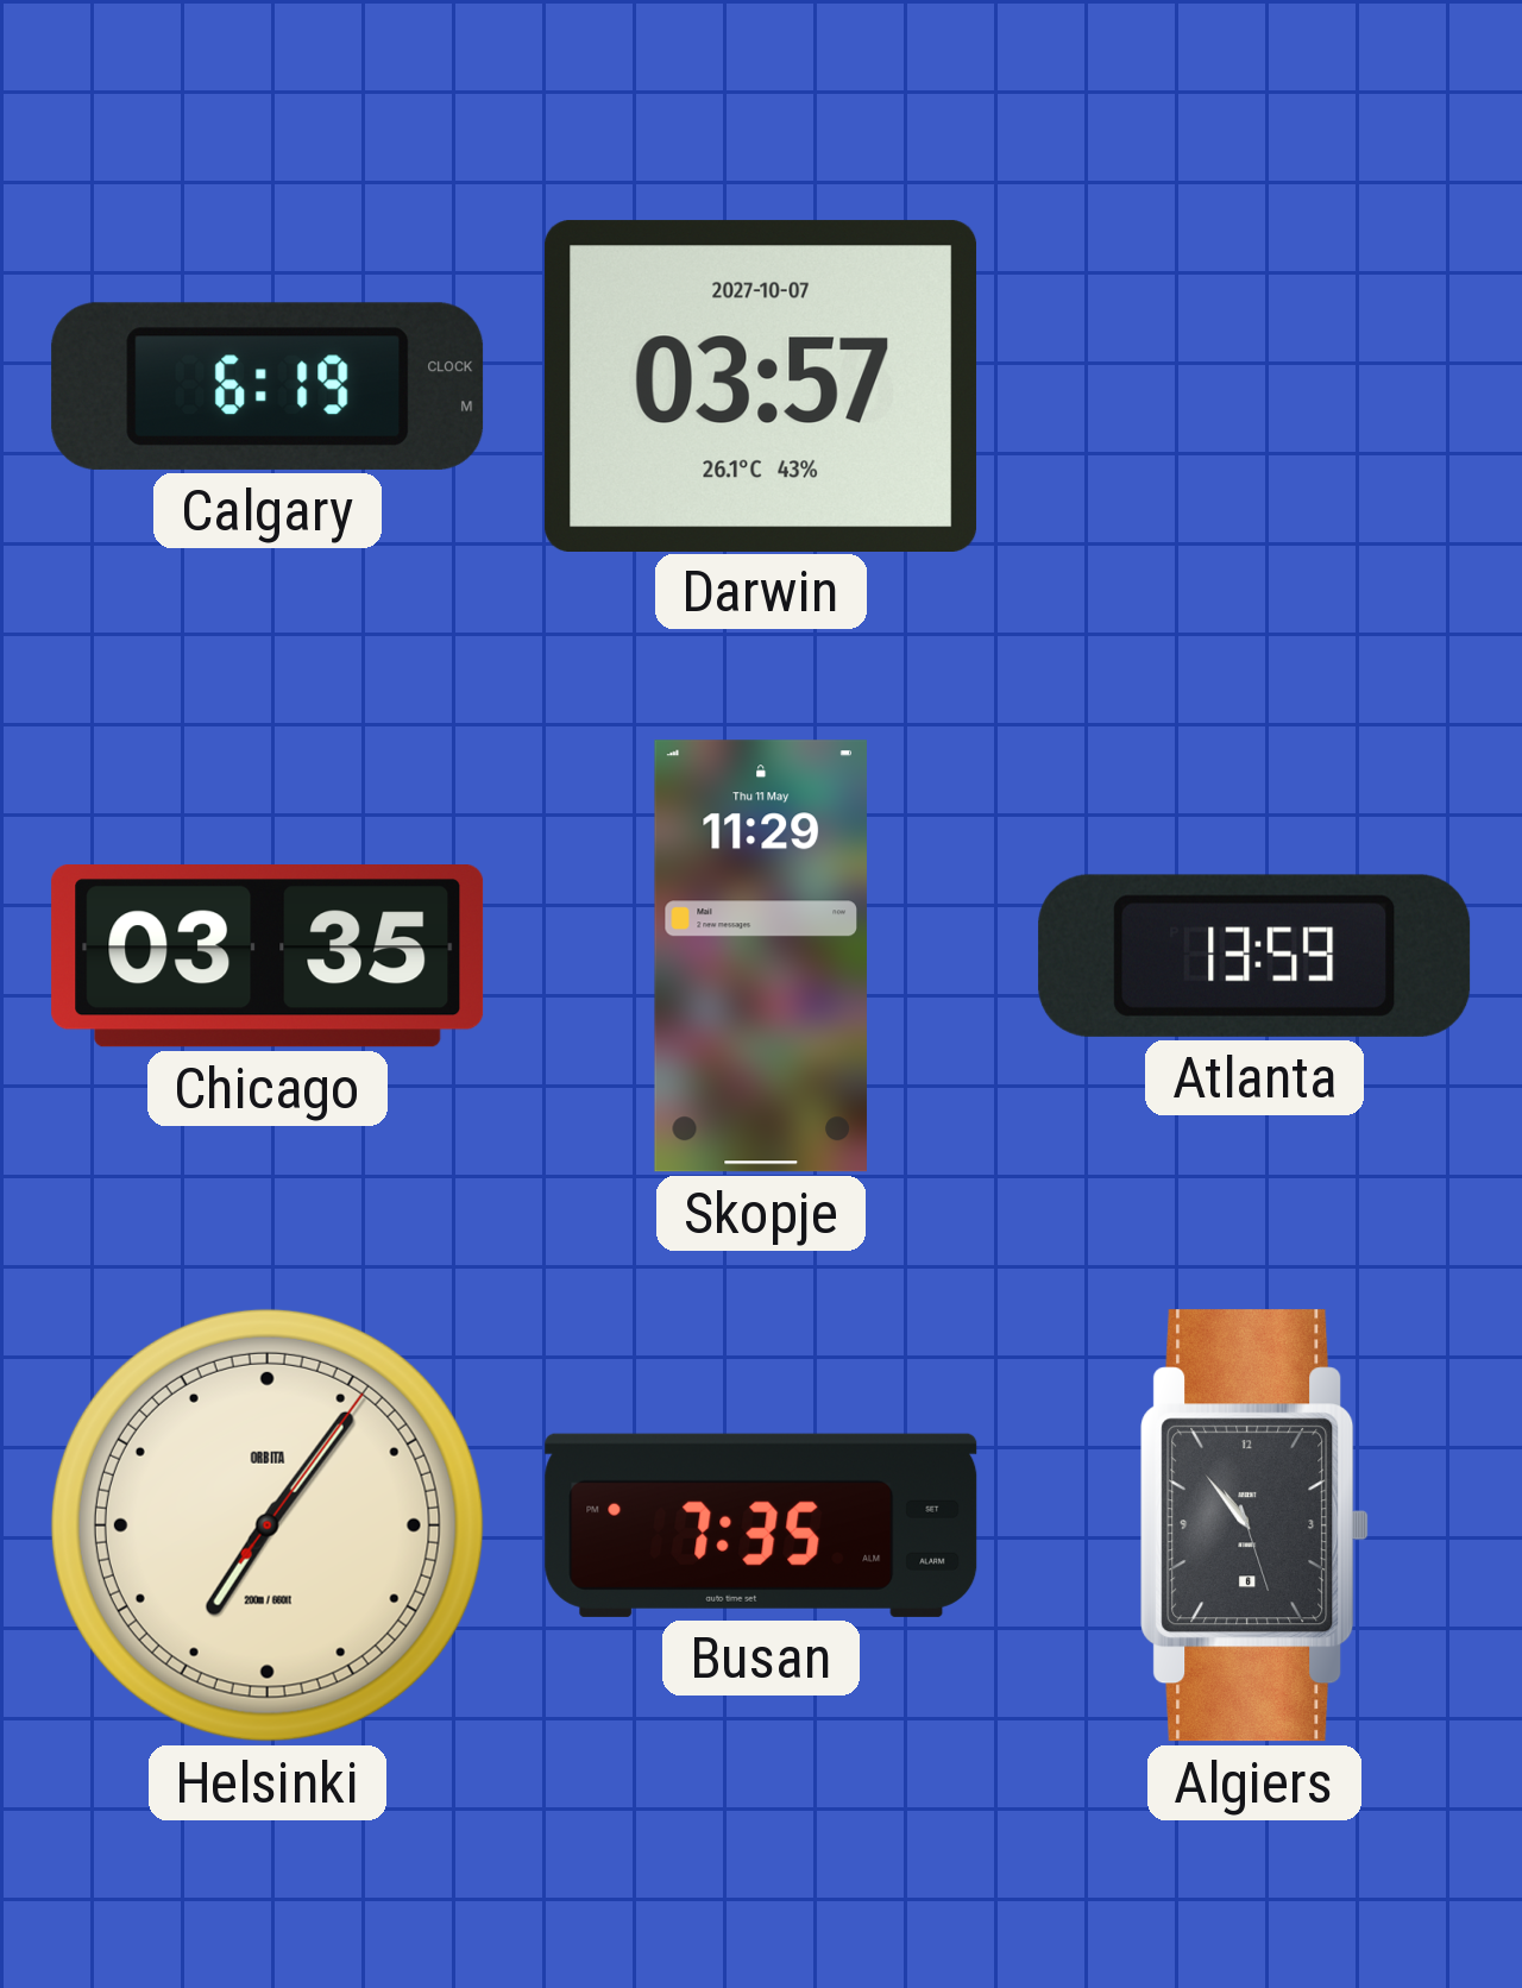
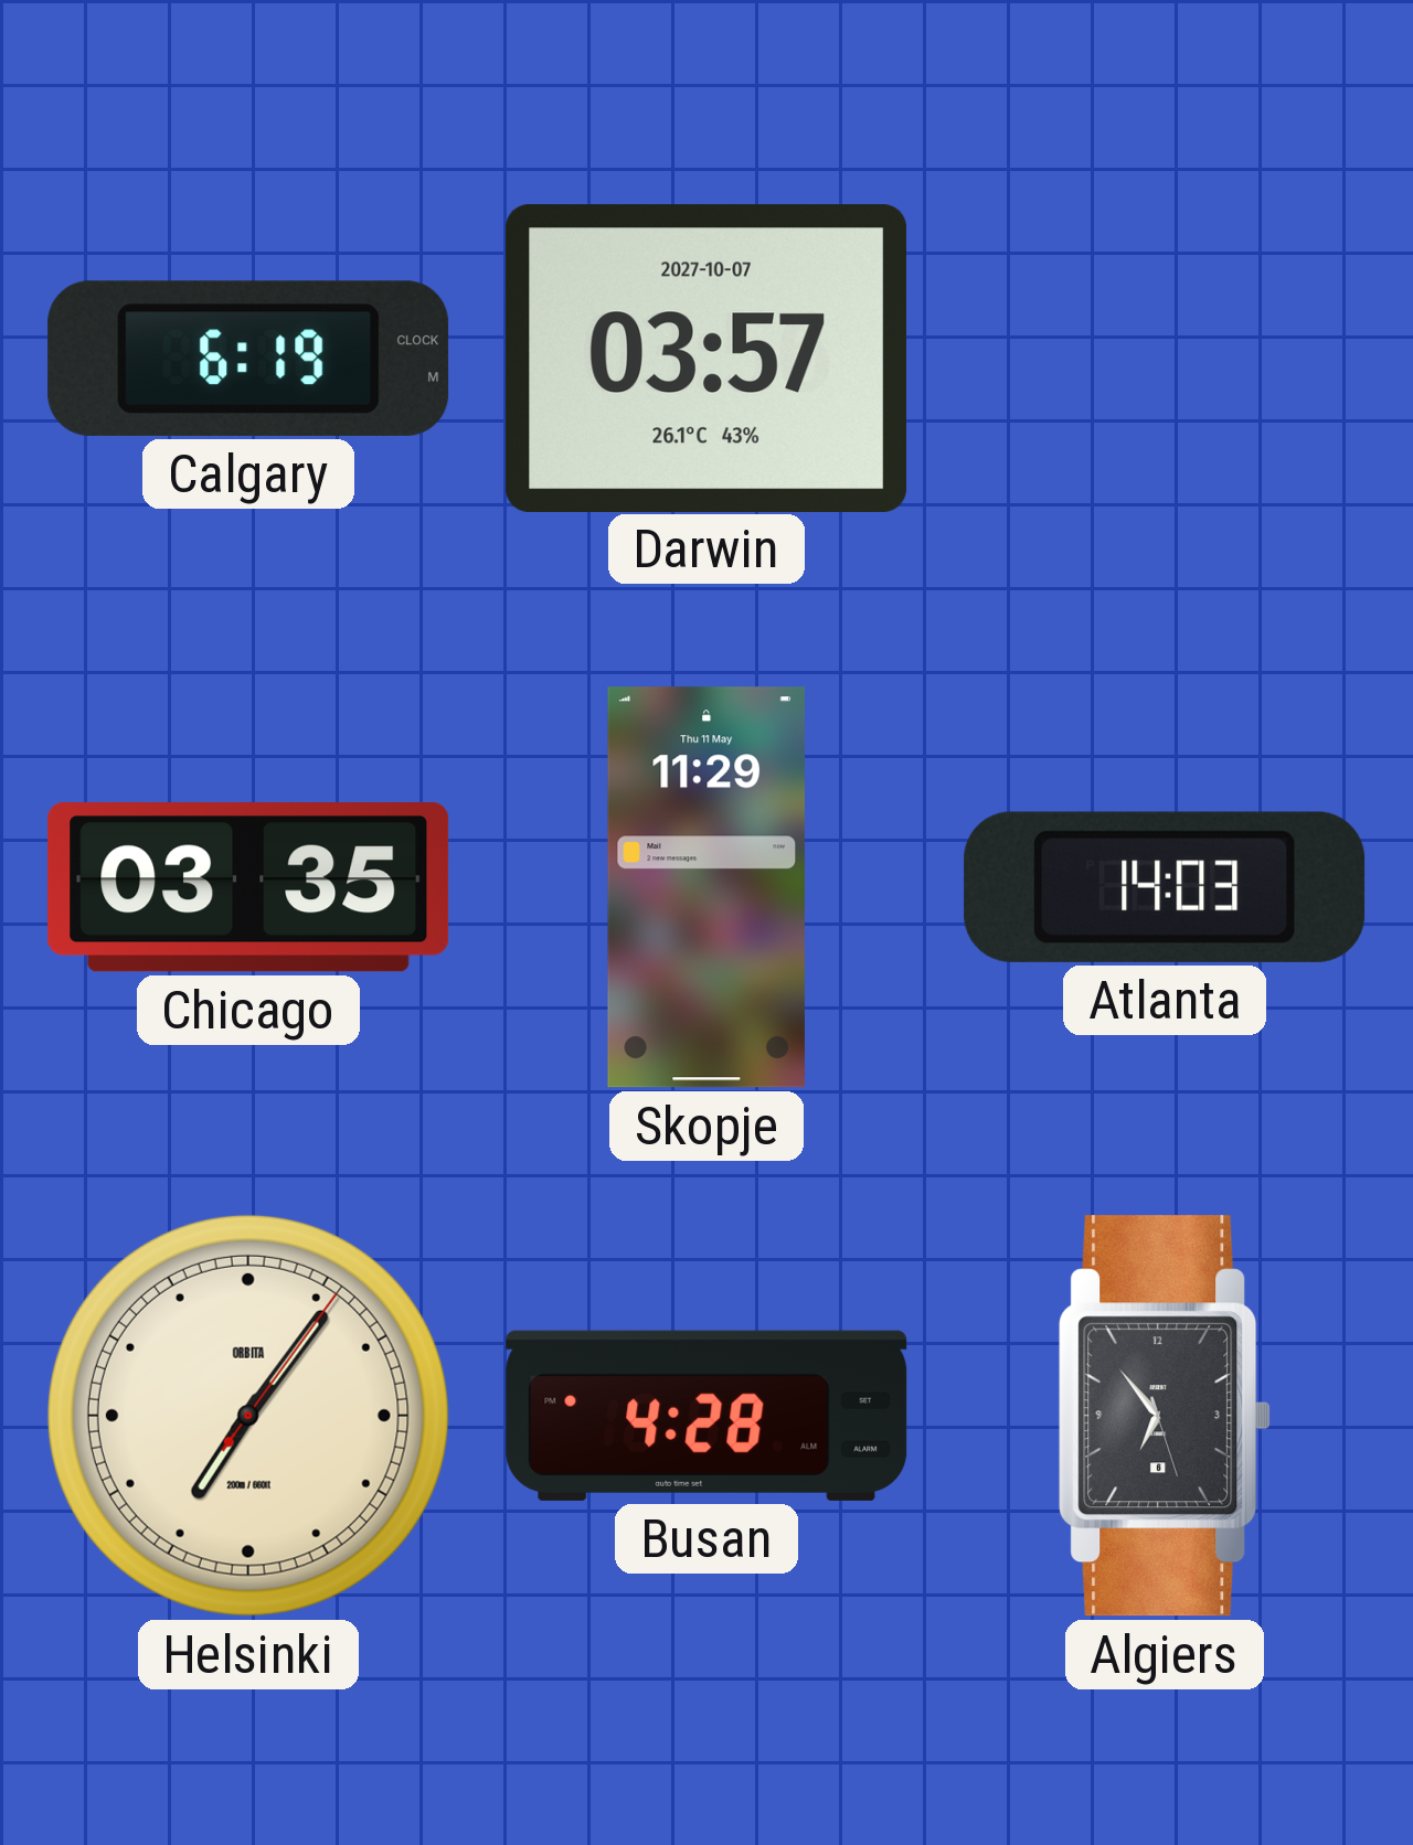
Atlanta: 13:59 -> 14:03
Busan: 7:35 -> 4:28
Algiers: 10:53 -> 6:53
